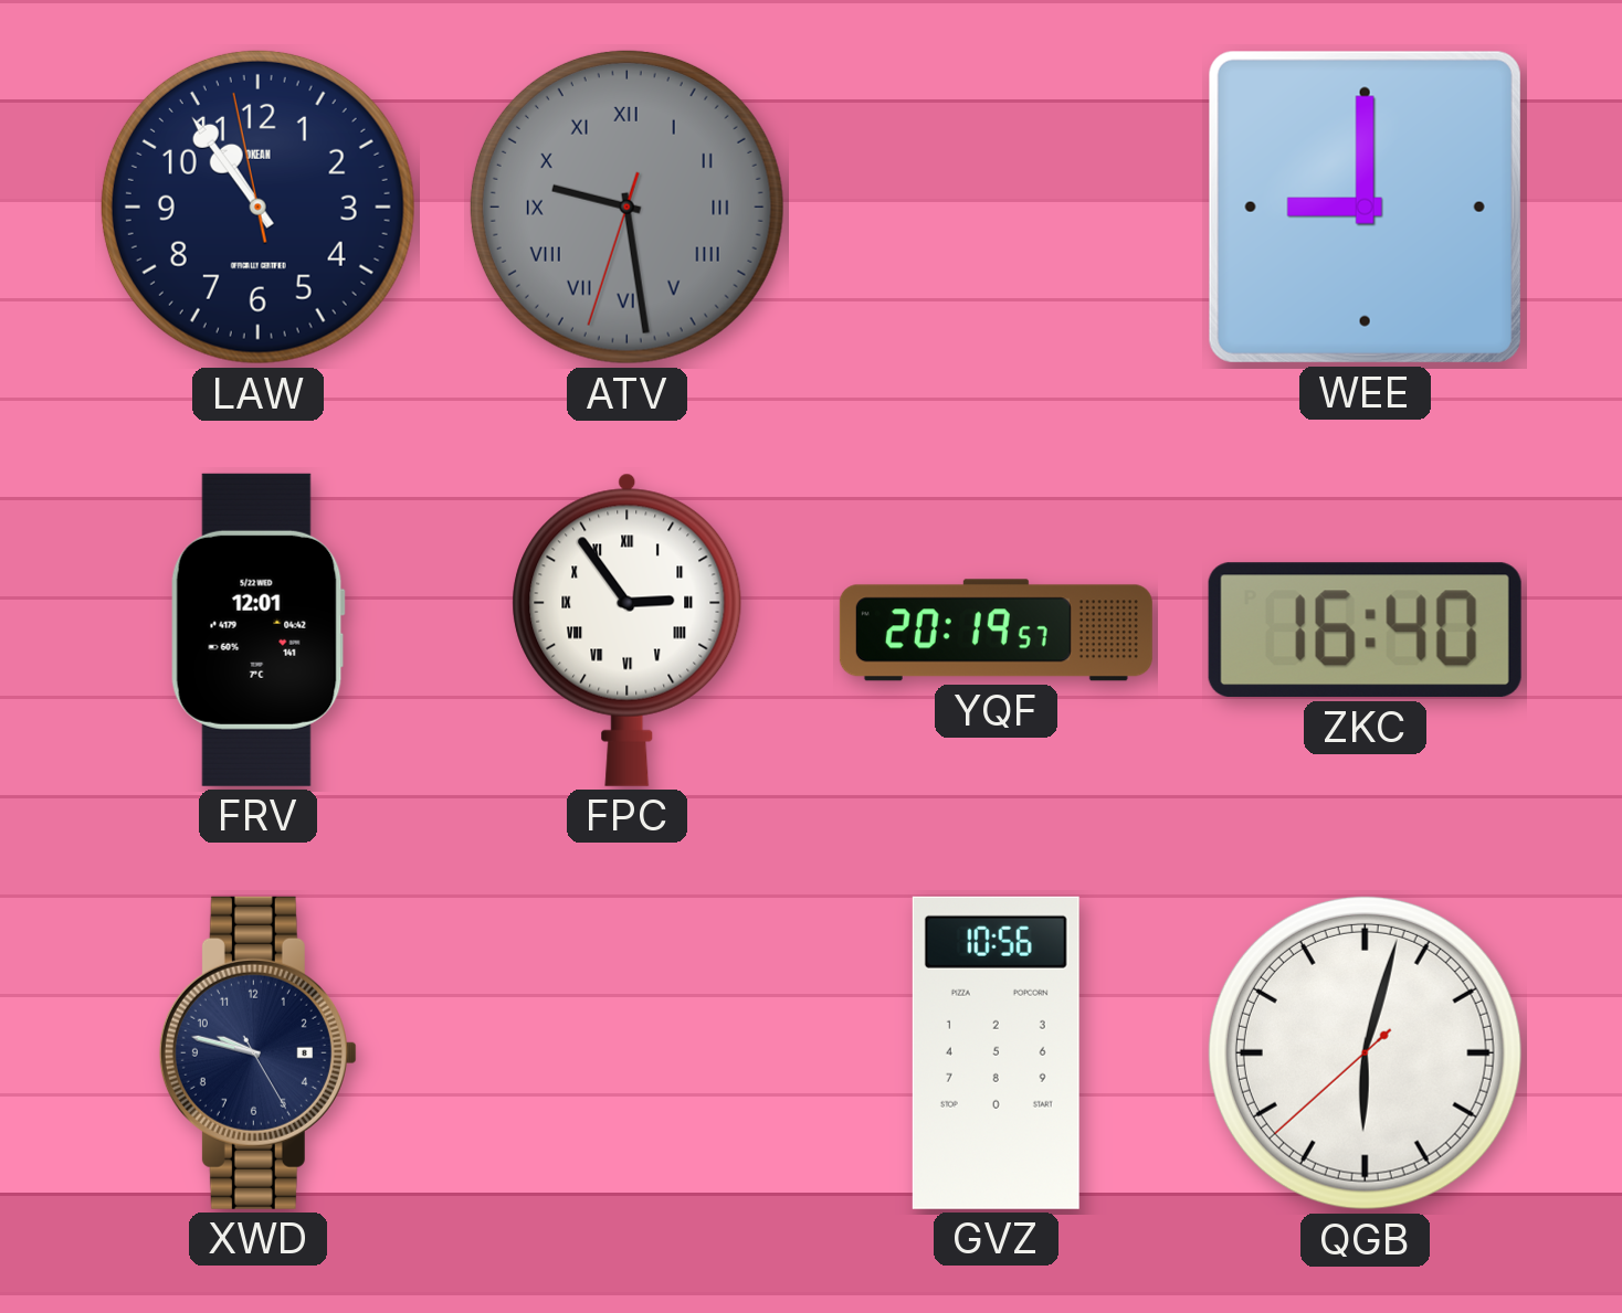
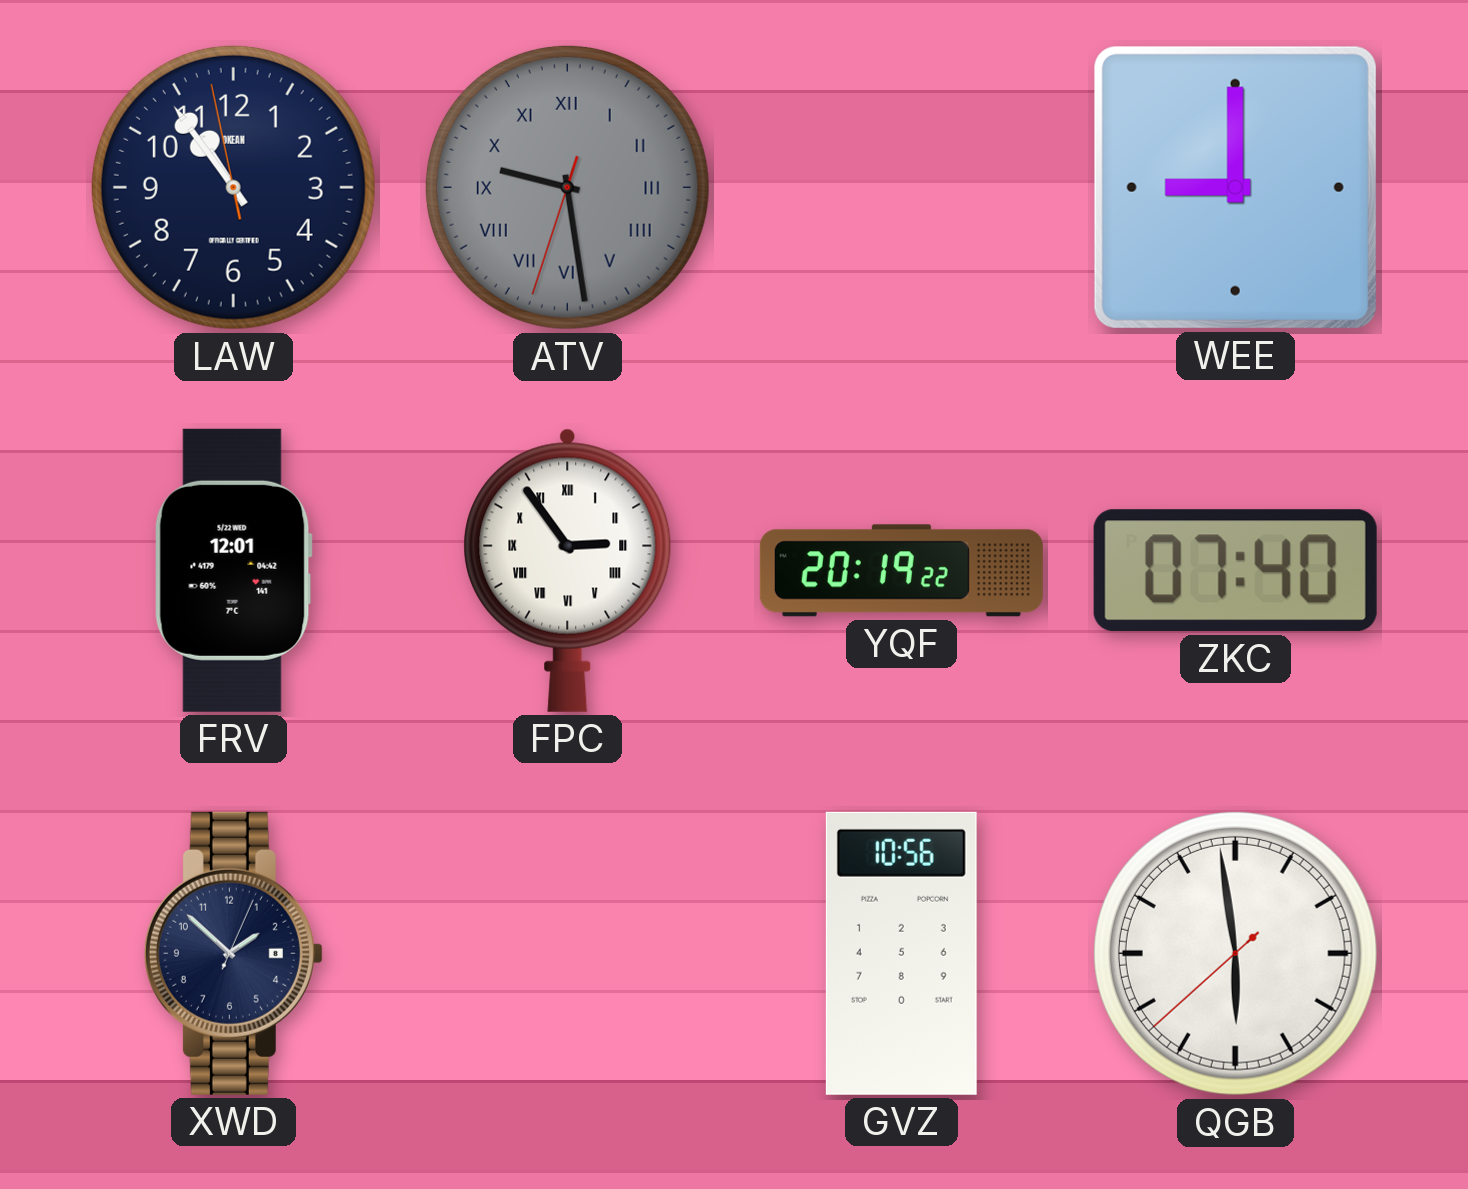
YQF: 20:19:57 -> 20:19:22
ZKC: 16:40 -> 07:40
XWD: 9:47 -> 1:52
QGB: 6:02 -> 5:58
